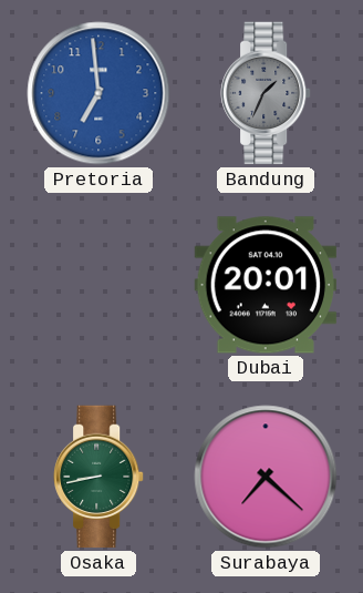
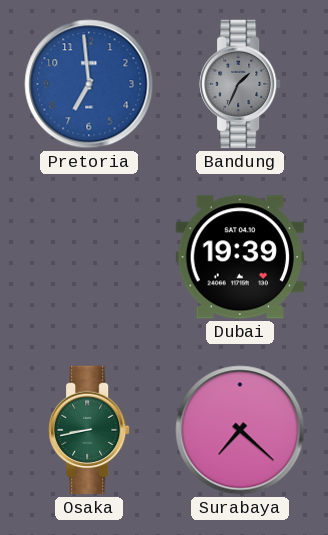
Dubai: 20:01 -> 19:39
